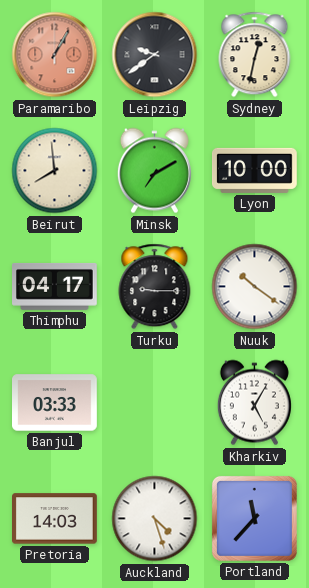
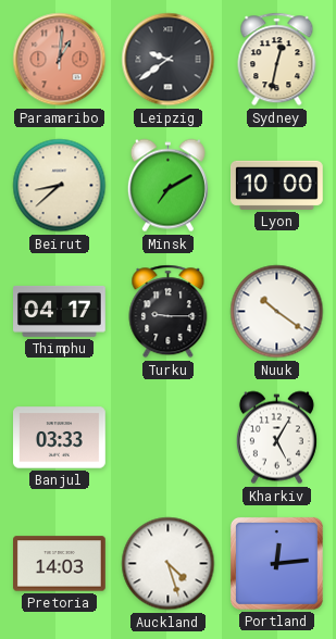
Paramaribo: 1:05 -> 1:01
Beirut: 7:59 -> 8:38
Portland: 11:37 -> 12:14
